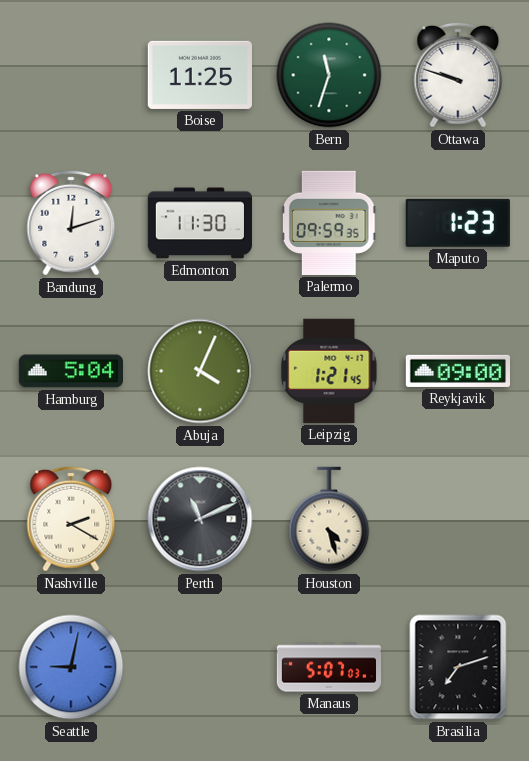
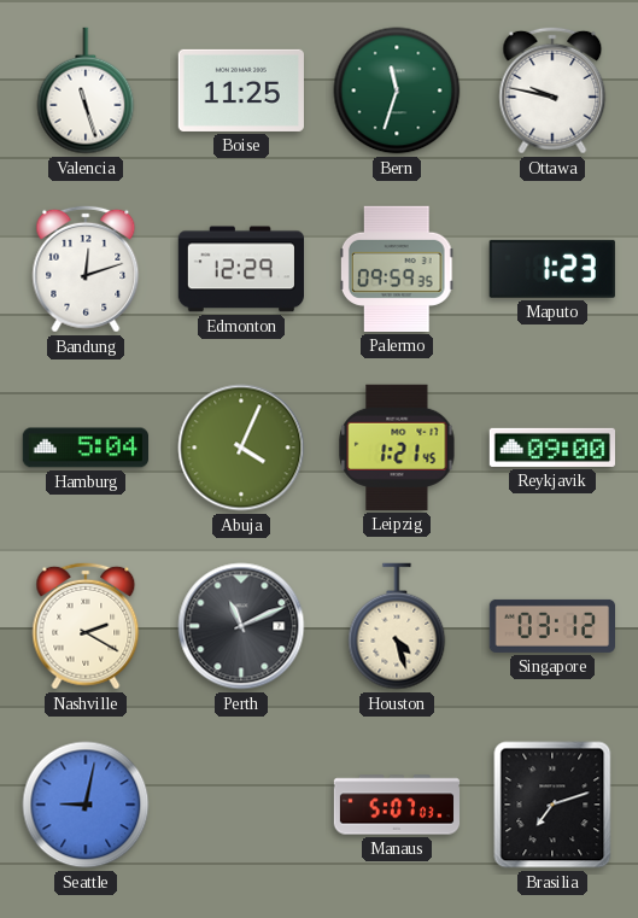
Valencia: none -> 11:27
Ottawa: 9:48 -> 9:47
Edmonton: 11:30 -> 12:29
Singapore: none -> 03:12
